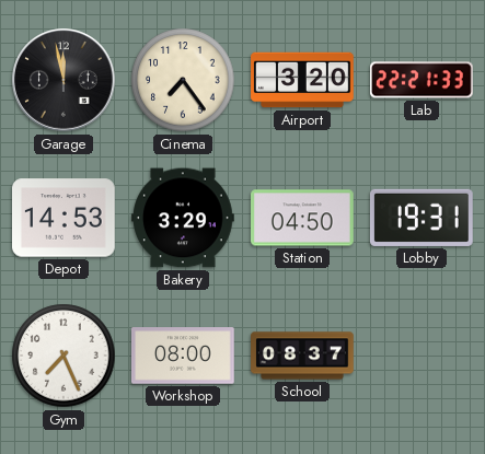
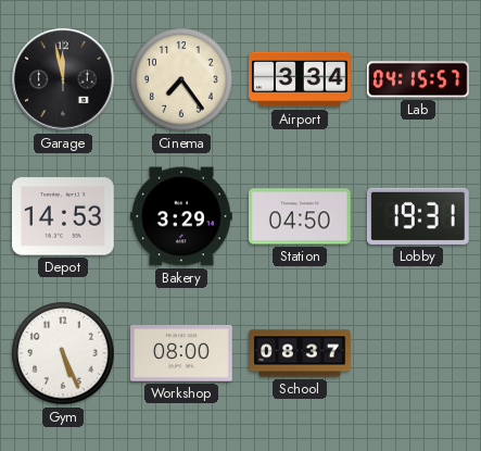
Airport: 3:20 -> 3:34
Lab: 22:21 -> 04:15
Gym: 7:26 -> 5:26
